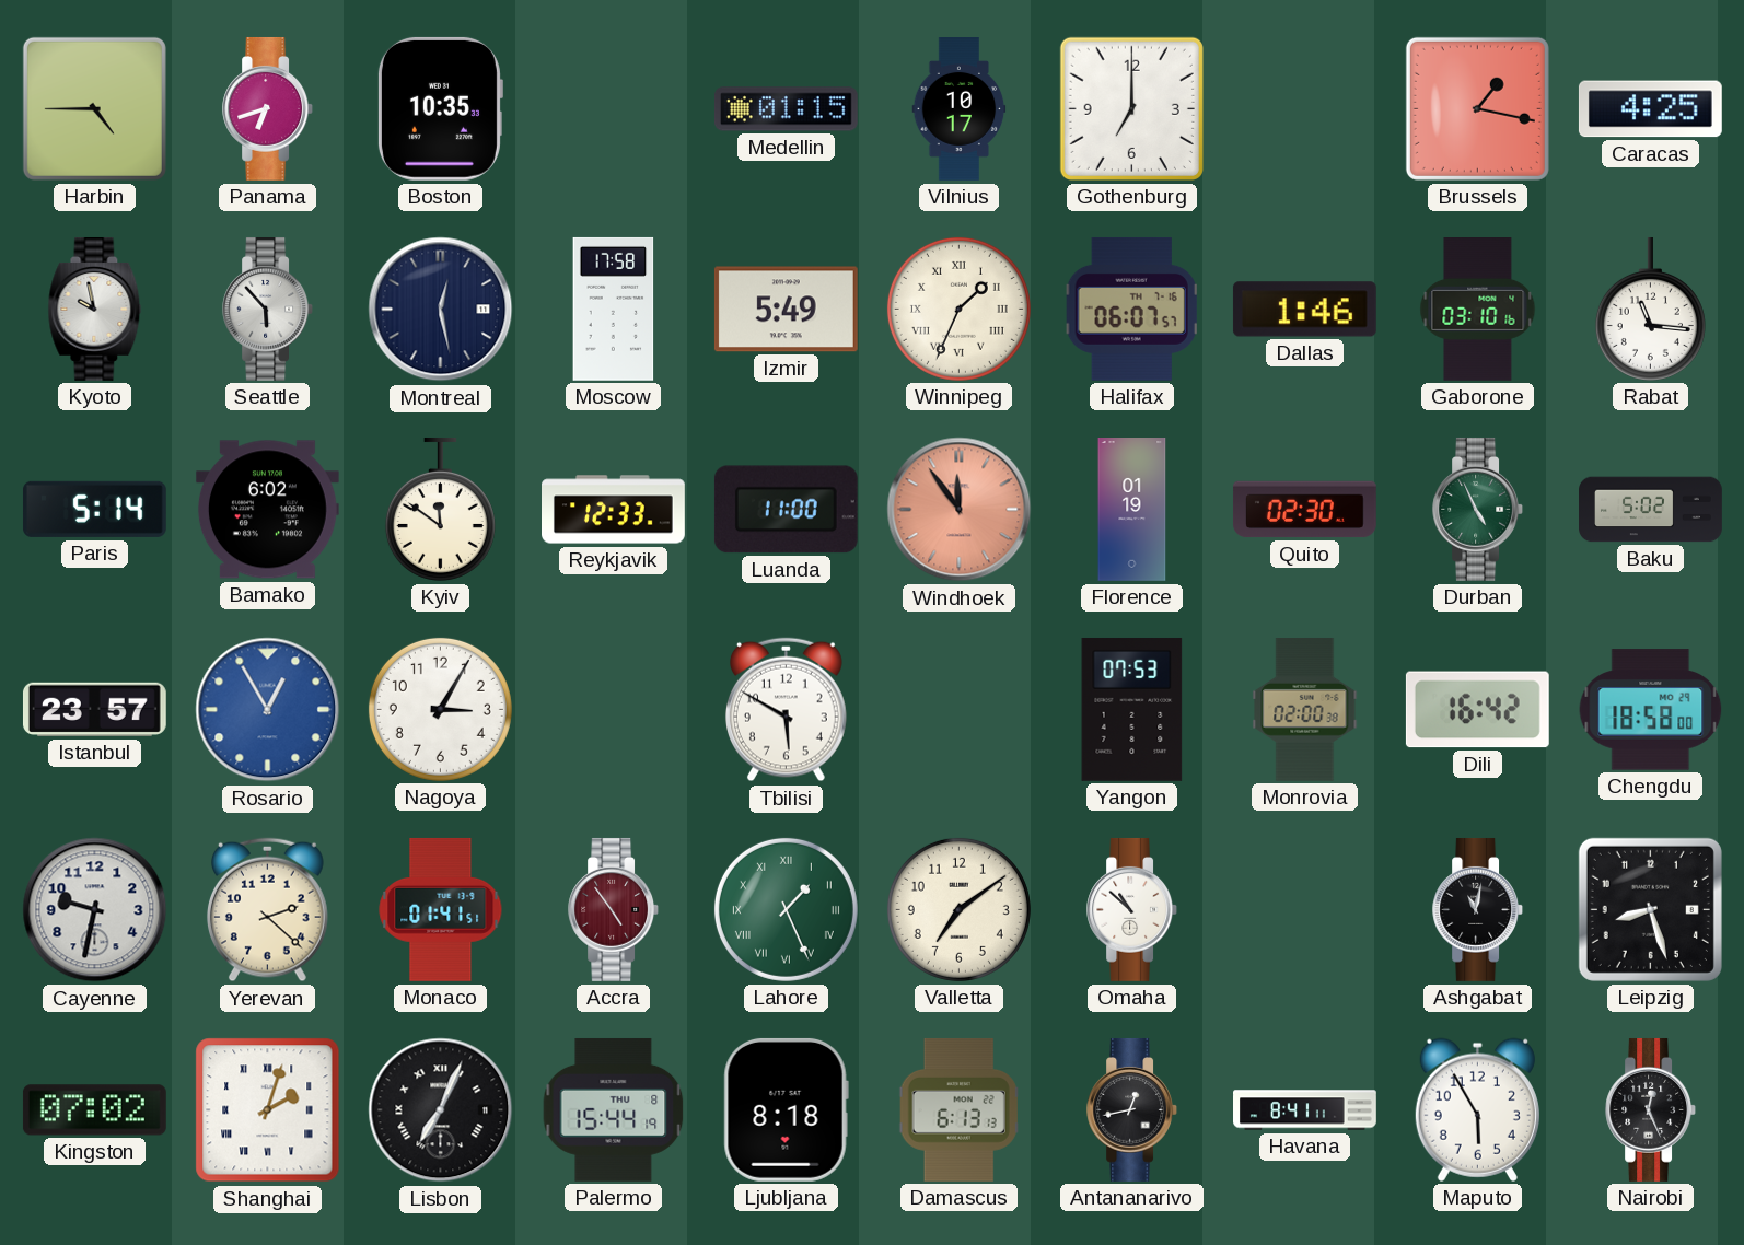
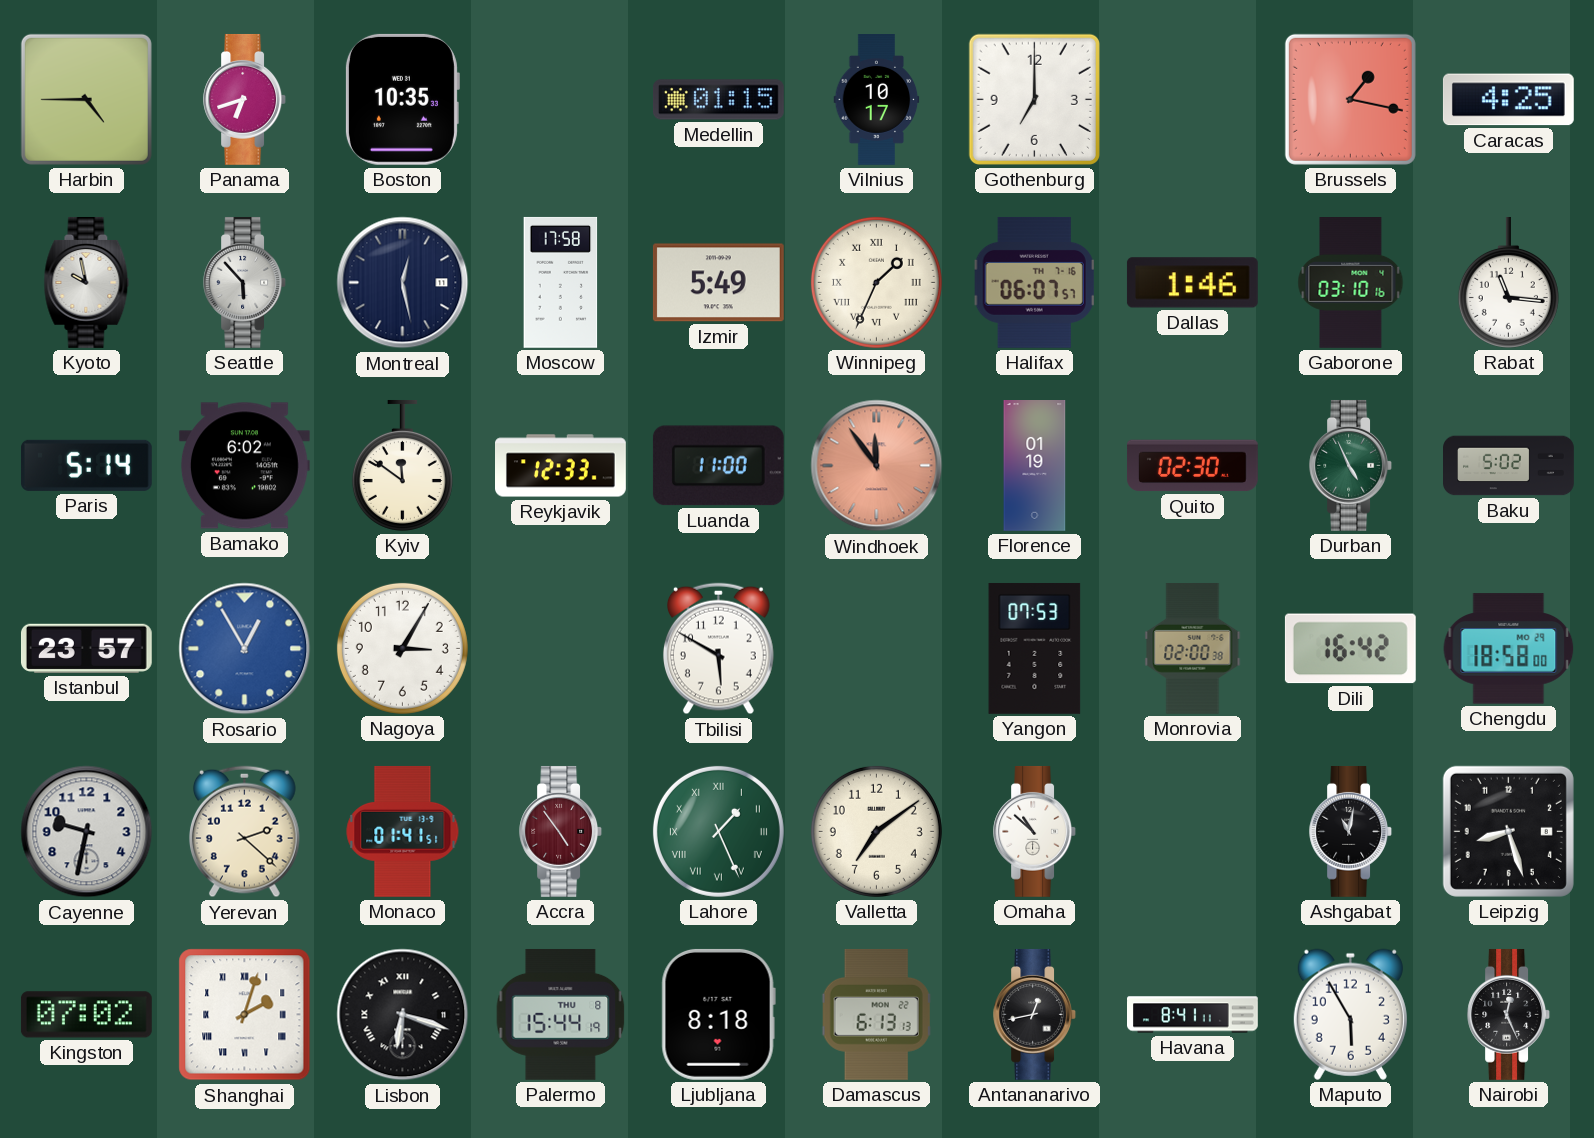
Lisbon: 7:04 -> 6:18
